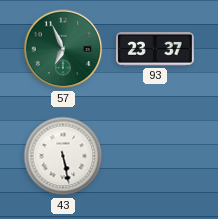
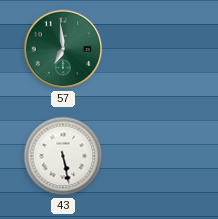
57: 6:56 -> 6:59
93: 23:37 -> none
